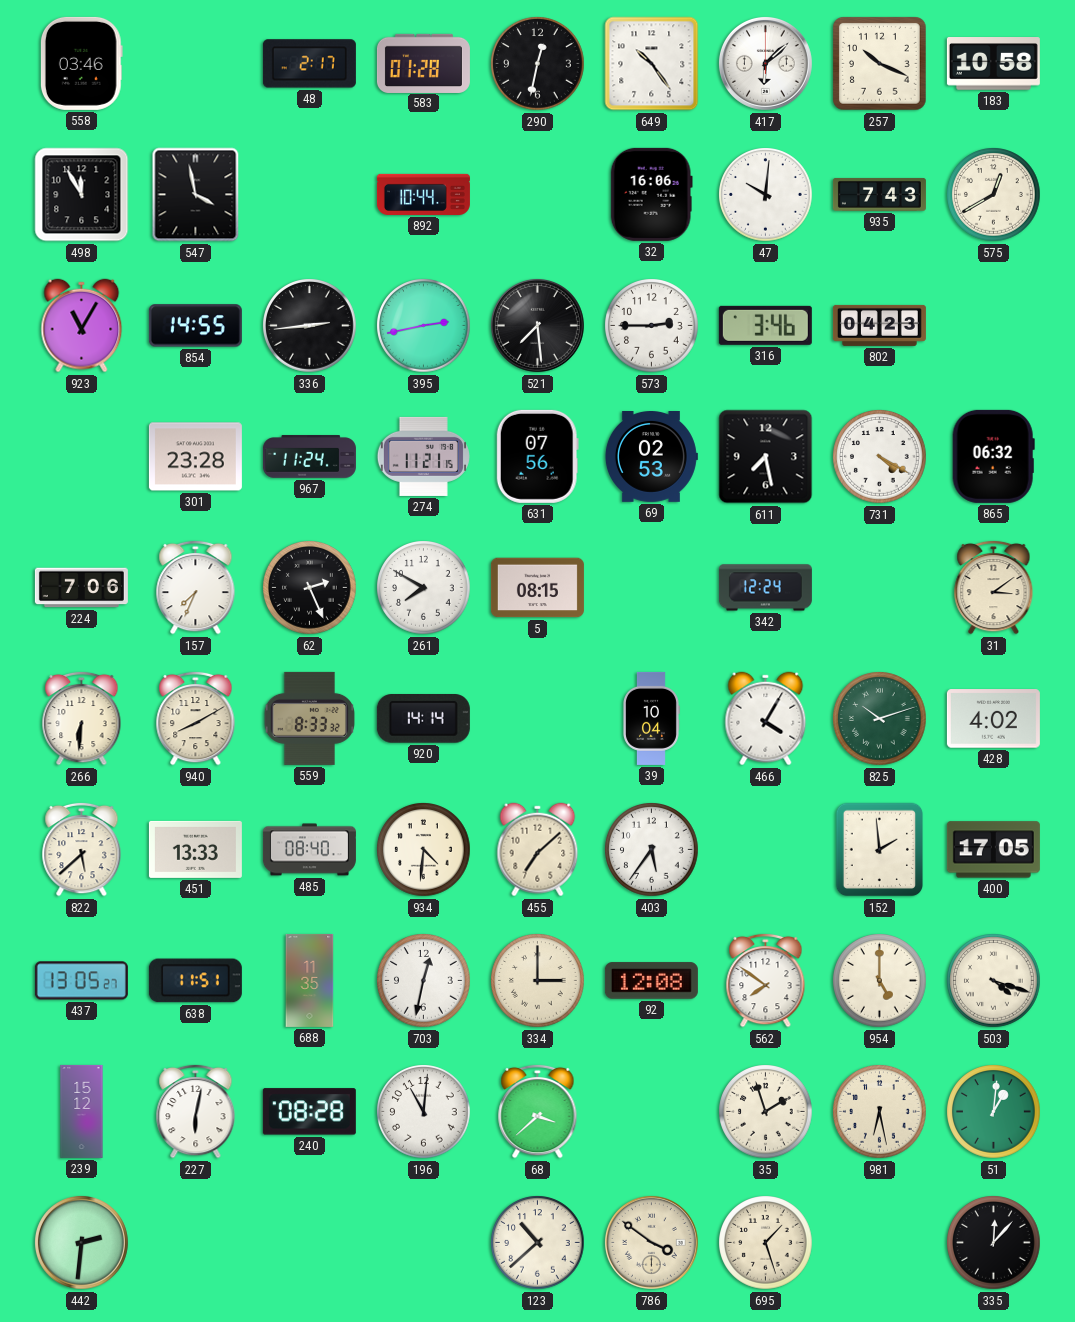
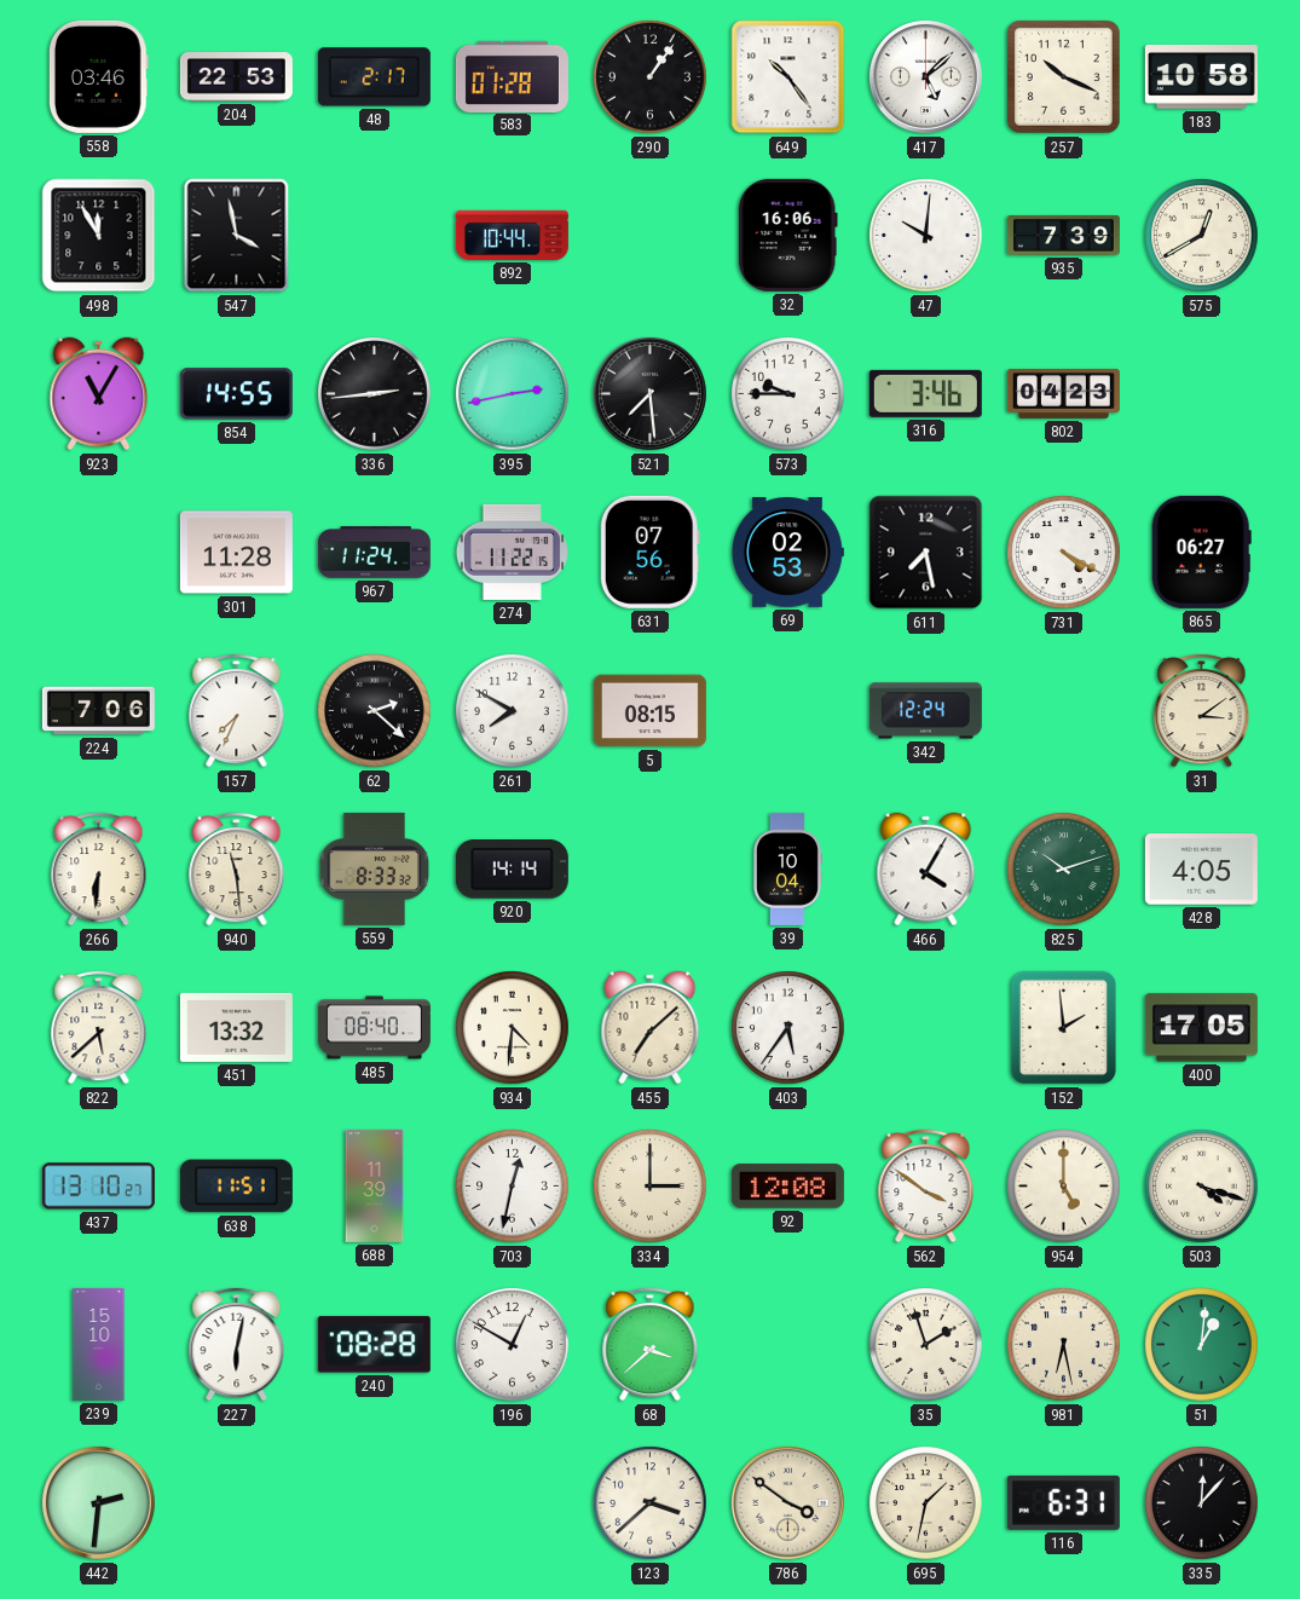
204: none -> 22:53
290: 12:32 -> 1:06
417: 6:08 -> 5:08
935: 7:43 -> 7:39
573: 2:45 -> 9:45
301: 23:28 -> 11:28
274: 11:21 -> 11:22
865: 06:32 -> 06:27
62: 2:26 -> 2:22
940: 8:10 -> 11:29
428: 4:02 -> 4:05
451: 13:33 -> 13:32
437: 13:05 -> 13:10
688: 11:35 -> 11:39
562: 7:51 -> 3:51
239: 15:12 -> 15:10
196: 11:01 -> 12:50
123: 10:38 -> 3:38
695: 1:27 -> 1:32
116: none -> 6:31
